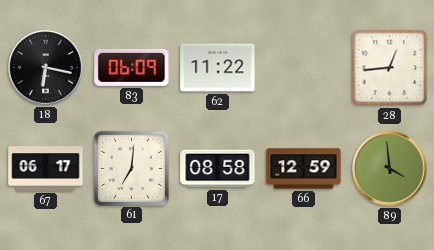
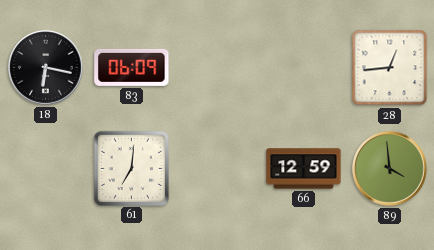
62: 11:22 -> none
67: 06:17 -> none
17: 08:58 -> none
